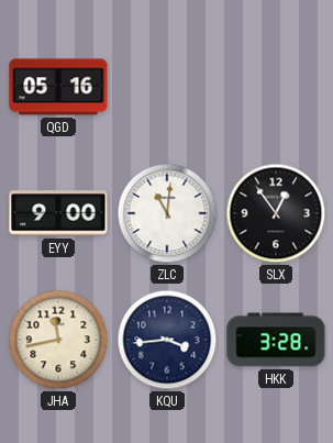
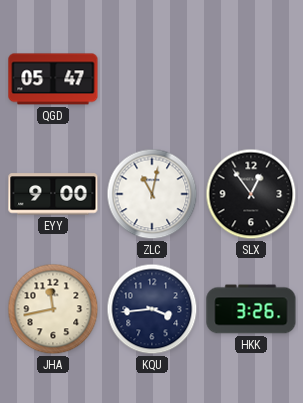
QGD: 05:16 -> 05:47
ZLC: 11:01 -> 11:02
HKK: 3:28 -> 3:26
